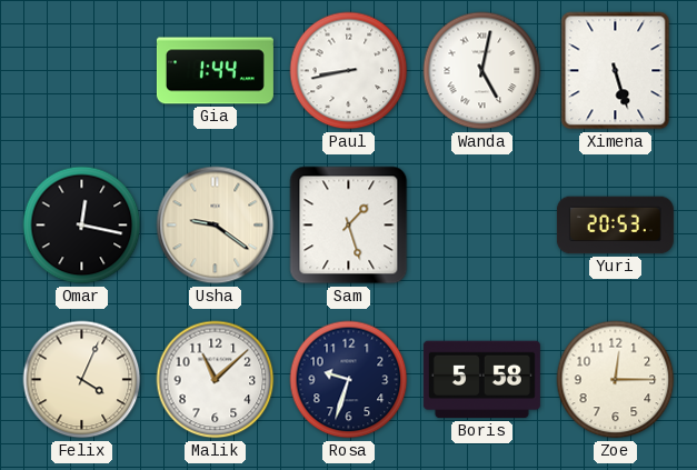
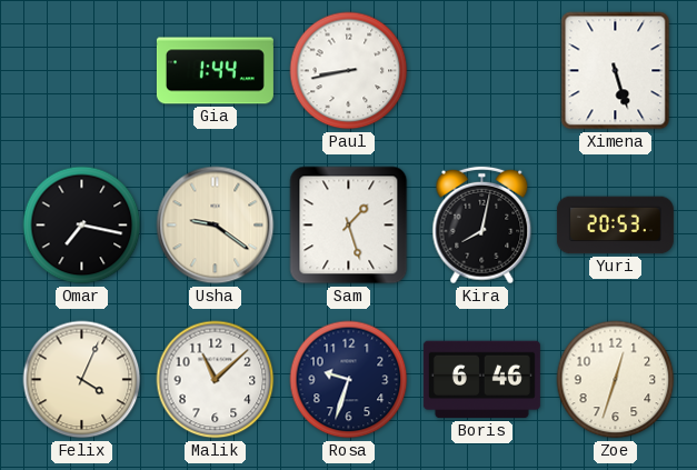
Wanda: 5:02 -> none
Omar: 12:17 -> 7:17
Kira: none -> 8:02
Boris: 5:58 -> 6:46
Zoe: 12:15 -> 12:33
